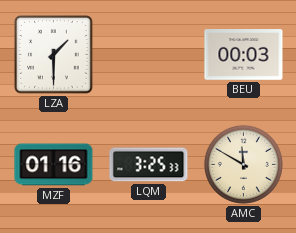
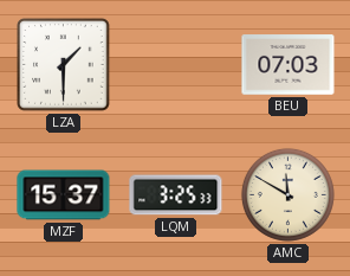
BEU: 00:03 -> 07:03
MZF: 01:16 -> 15:37
